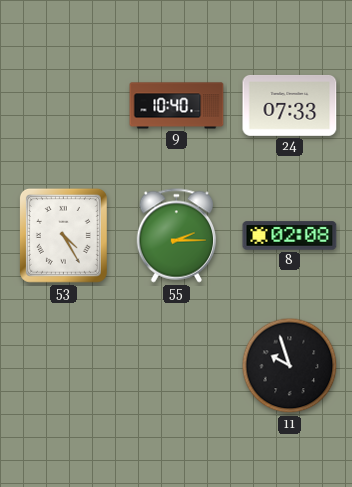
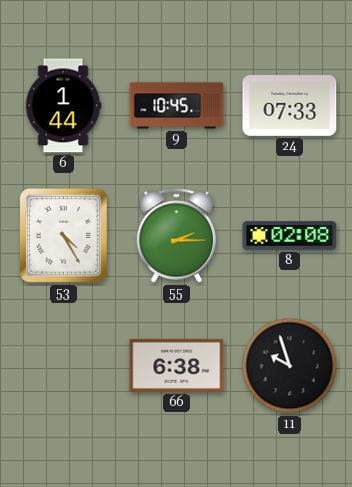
6: none -> 1:44
9: 10:40 -> 10:45
66: none -> 6:38
